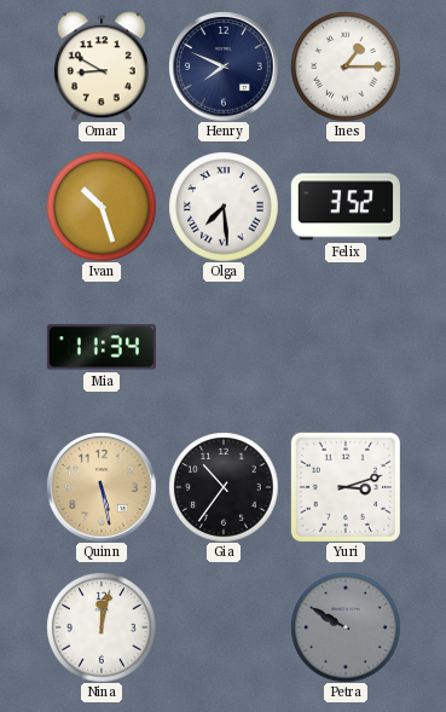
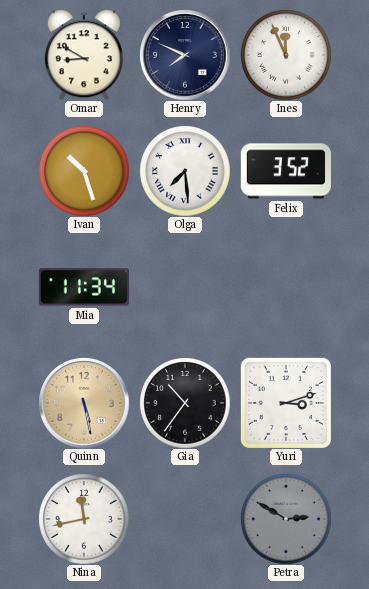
Ines: 1:15 -> 11:56
Nina: 12:02 -> 11:43
Petra: 9:50 -> 2:50
